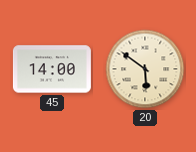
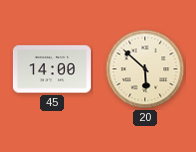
20: 5:51 -> 5:52
